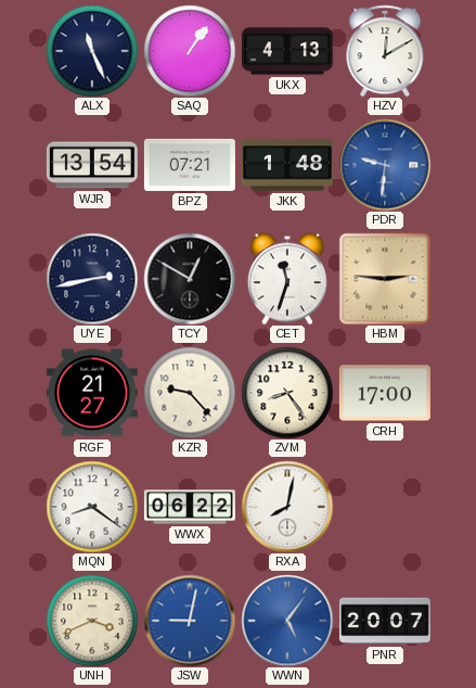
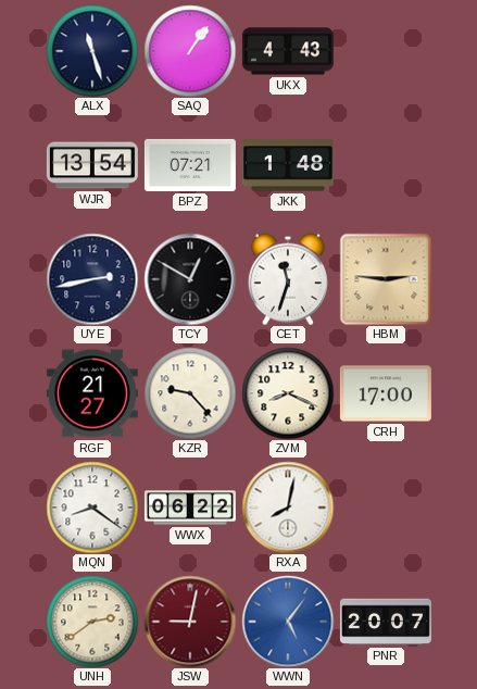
ALX: 11:26 -> 11:27
UKX: 4:13 -> 4:43
HZV: 12:10 -> none
PDR: 9:31 -> none
ZVM: 8:24 -> 8:19
UNH: 3:41 -> 2:39
JSW dial: blue -> burgundy
